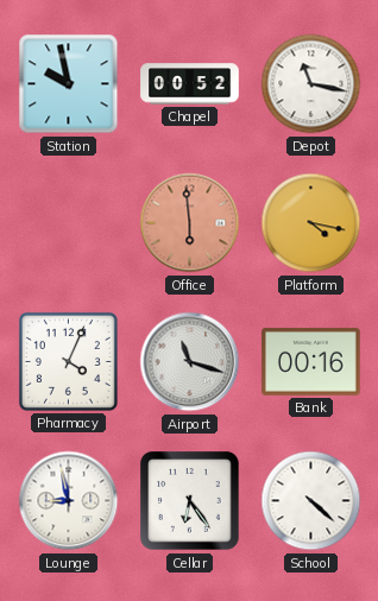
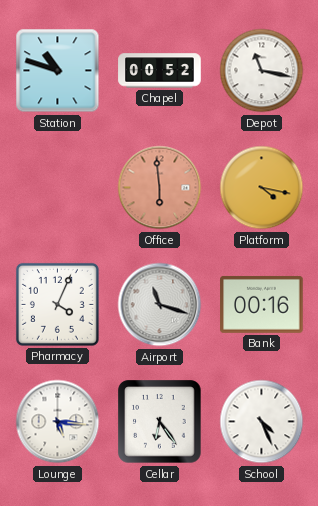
Station: 9:58 -> 10:48
Lounge: 8:58 -> 5:16
School: 4:22 -> 4:26
